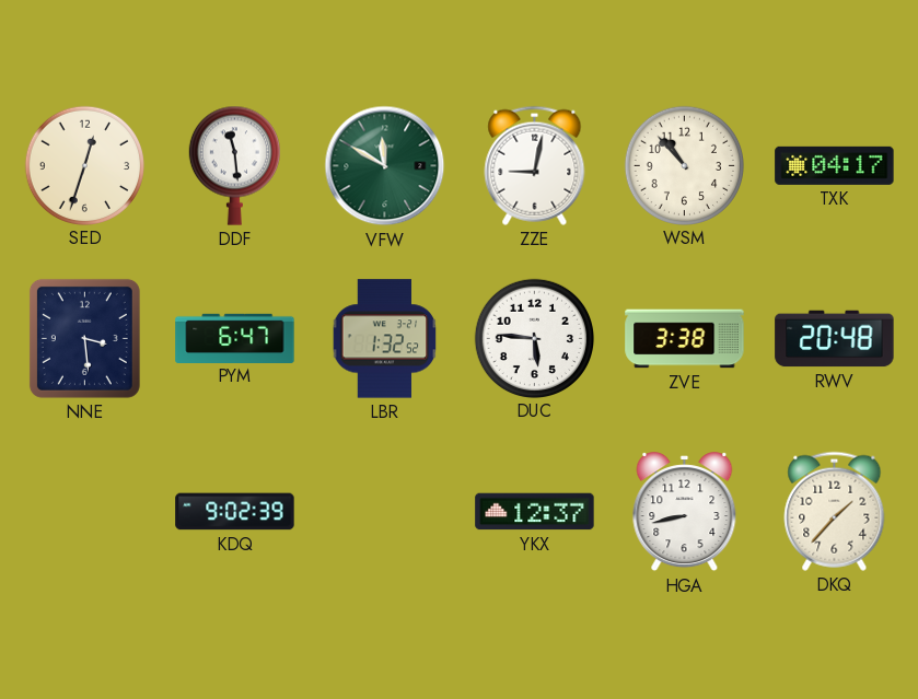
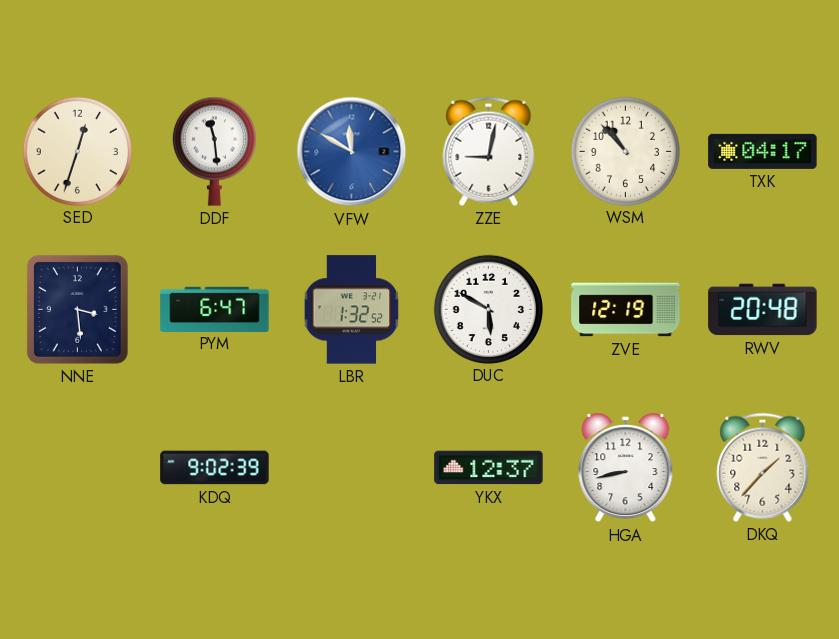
VFW dial: green -> blue
DUC: 5:46 -> 5:50
ZVE: 3:38 -> 12:19
